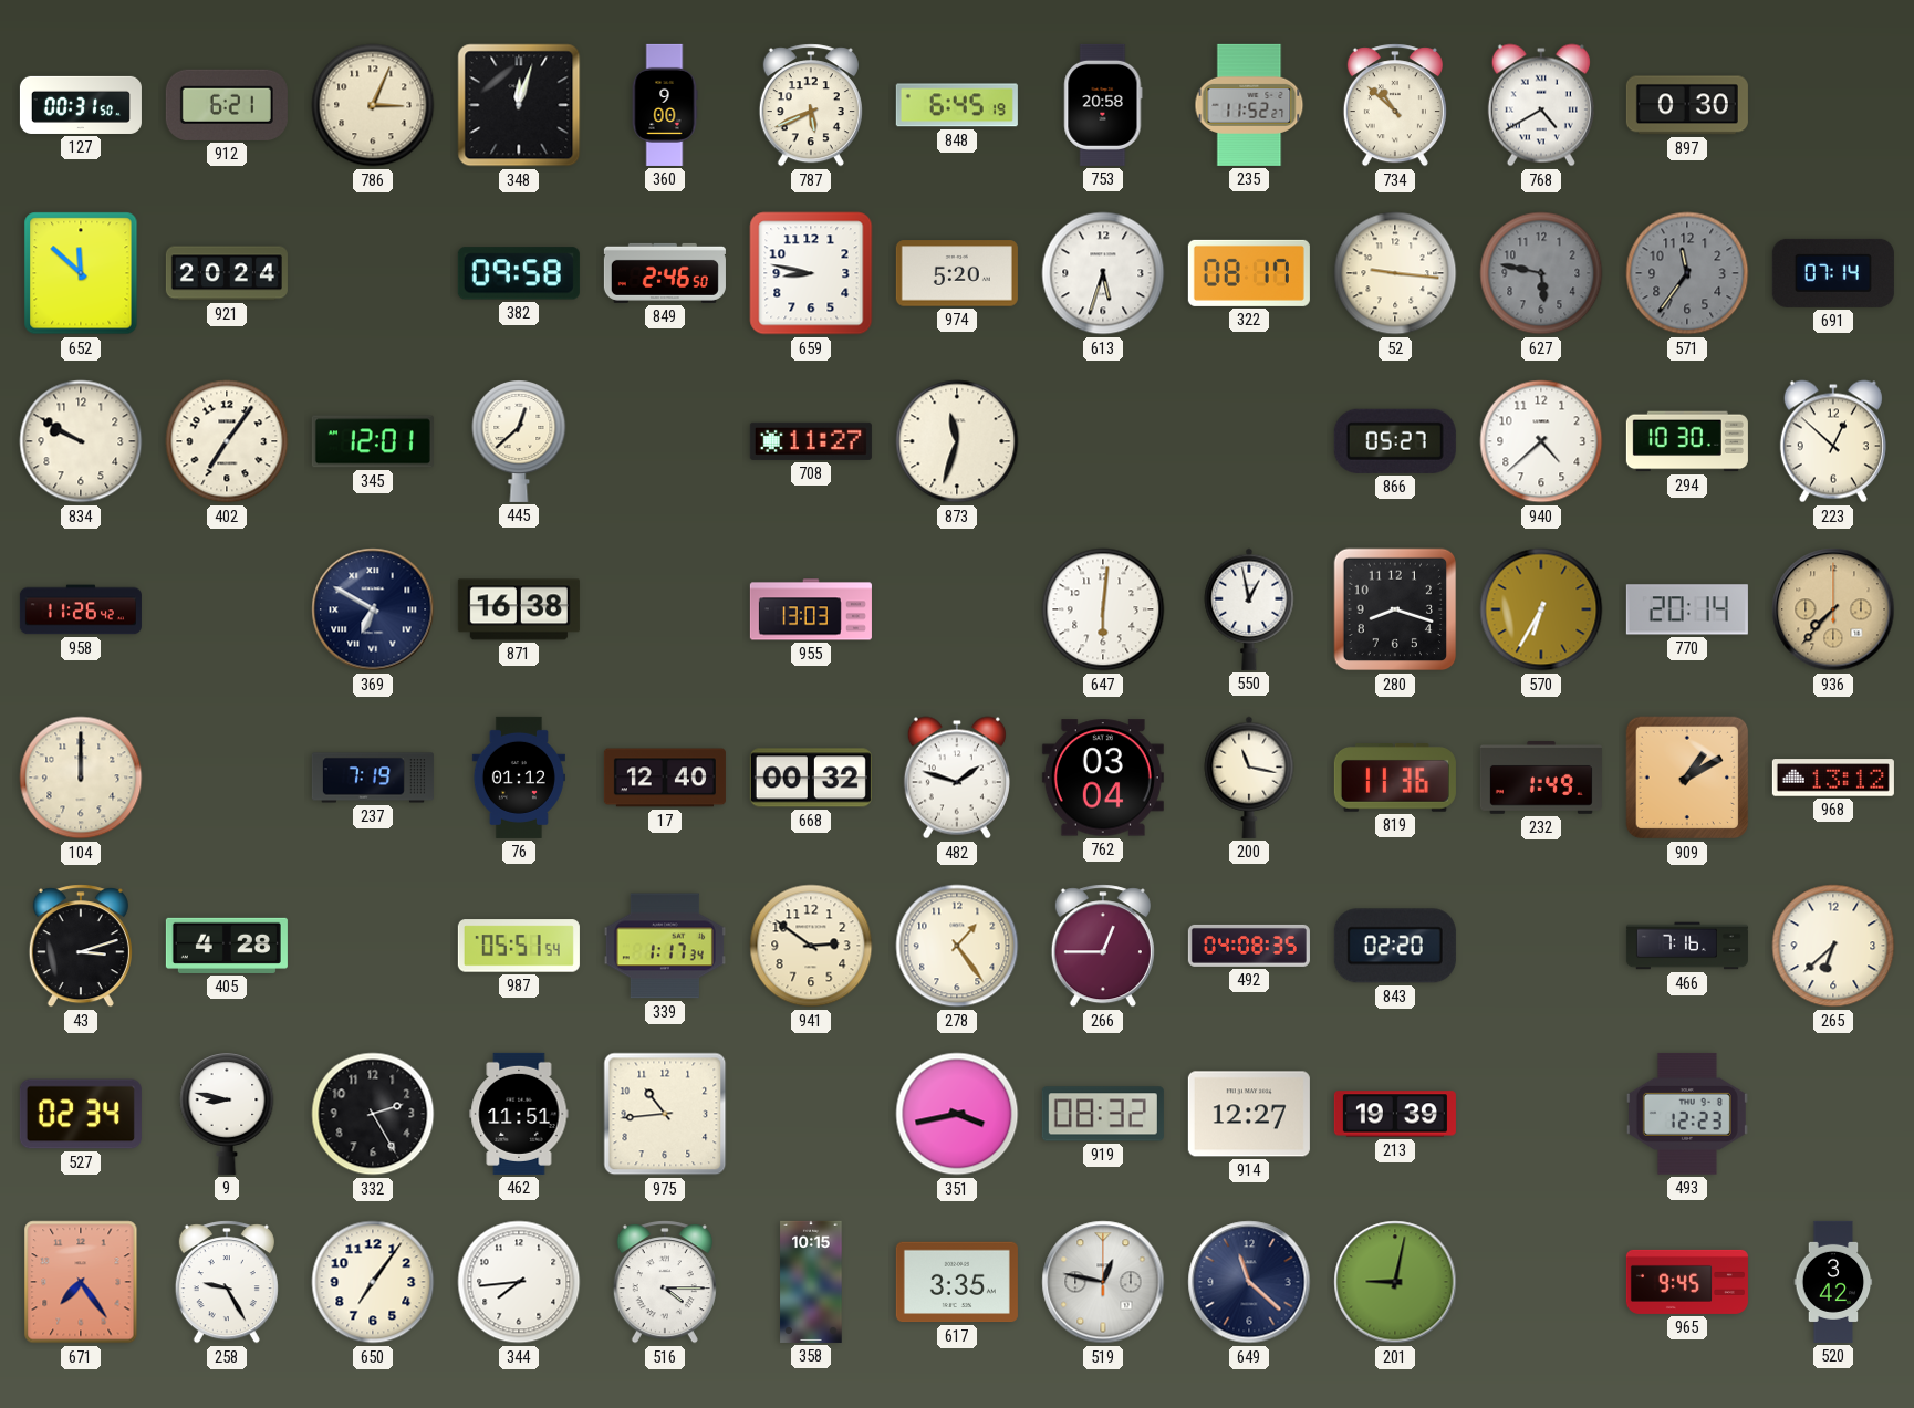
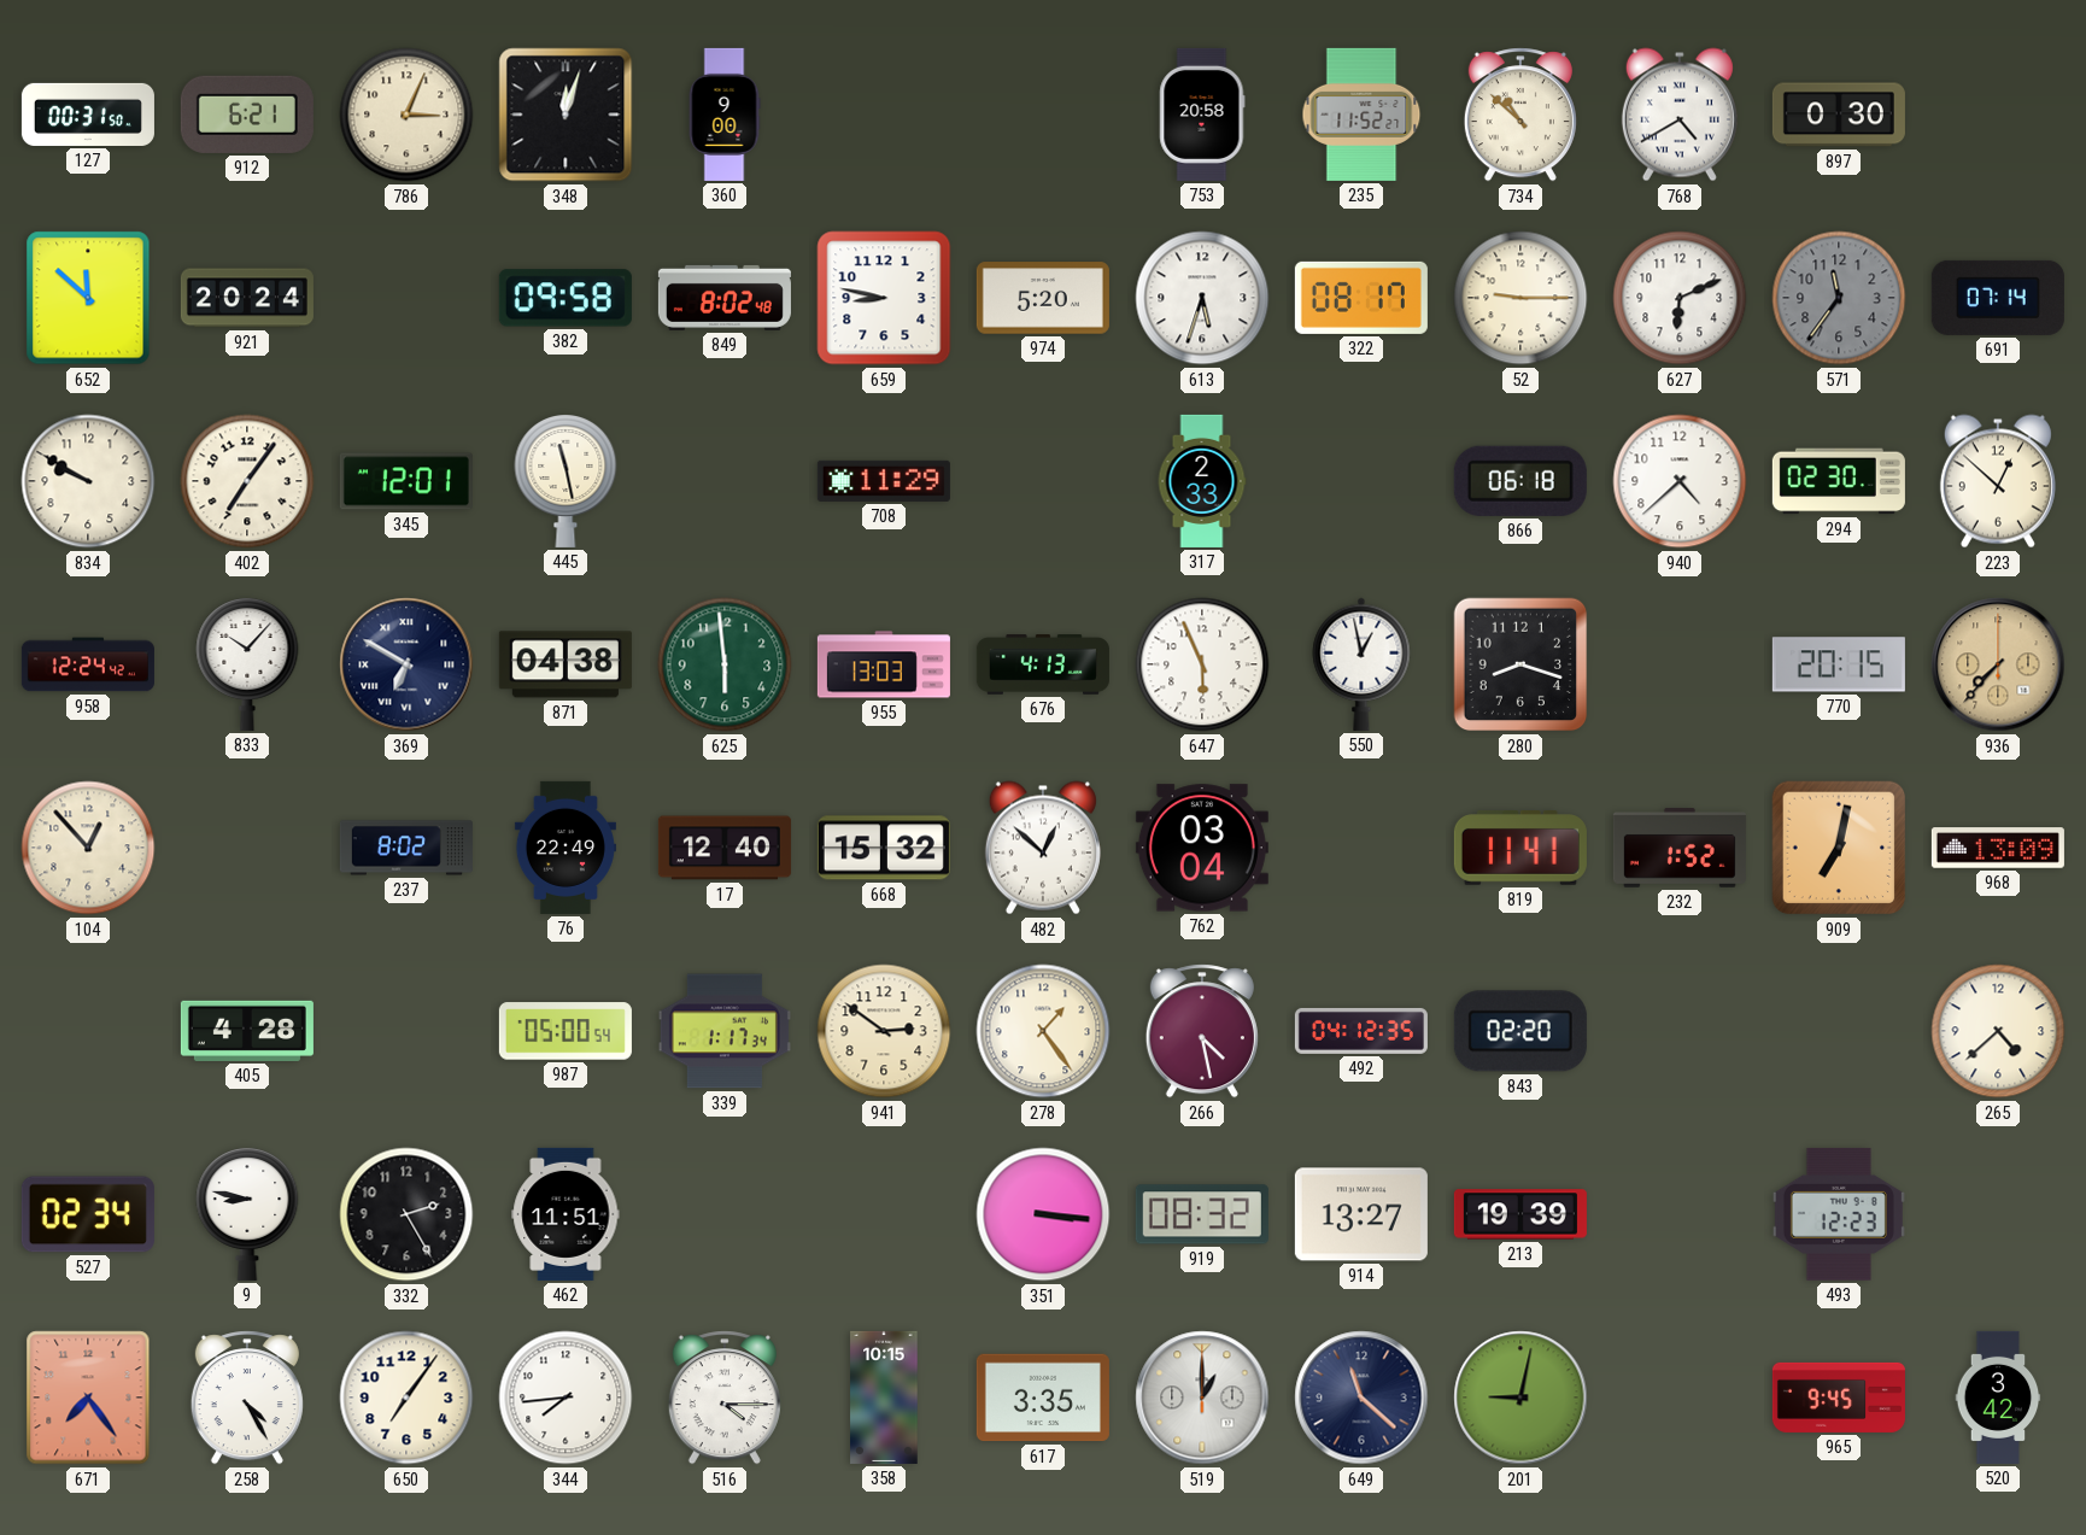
787: 5:41 -> none
848: 6:45 -> none
849: 2:46 -> 8:02
52: 9:16 -> 9:15
627: 5:47 -> 6:11
627 dial: grey -> white
445: 12:38 -> 11:28
708: 11:27 -> 11:29
873: 11:33 -> none
317: none -> 2:33
866: 05:27 -> 06:18
294: 10:30 -> 02:30
958: 11:26 -> 12:24
833: none -> 10:07
871: 16:38 -> 04:38
625: none -> 5:59
676: none -> 4:13
647: 6:01 -> 5:56
570: 6:35 -> none
770: 20:14 -> 20:15
104: 12:00 -> 12:53
237: 7:19 -> 8:02
76: 01:12 -> 22:49
668: 00:32 -> 15:32
482: 1:48 -> 12:52
200: 11:17 -> none
819: 11:36 -> 11:41
232: 1:49 -> 1:52
909: 1:10 -> 7:02
968: 13:12 -> 13:09
43: 3:12 -> none
987: 05:51 -> 05:00
266: 12:45 -> 4:28
492: 04:08 -> 04:12
466: 7:16 -> none
265: 6:38 -> 4:38
975: 10:44 -> none
351: 3:43 -> 3:16
914: 12:27 -> 13:27
258: 9:25 -> 4:25
519: 12:47 -> 1:00
